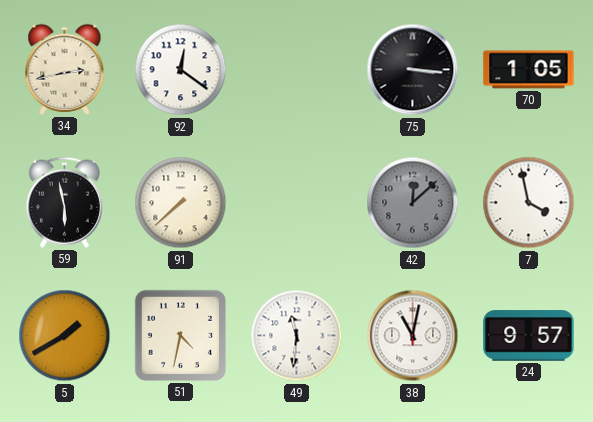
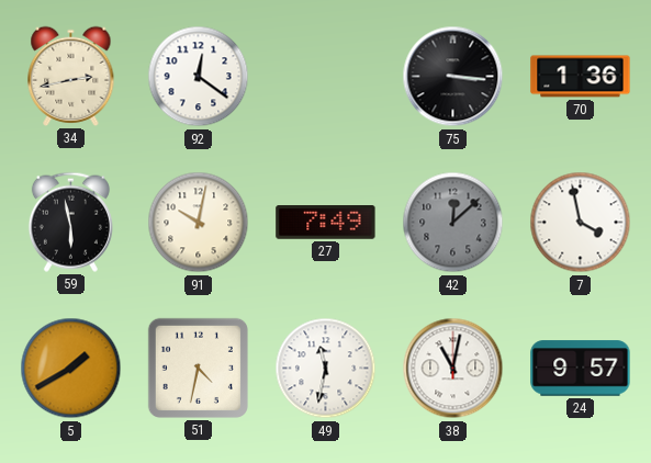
70: 1:05 -> 1:36
91: 7:38 -> 10:02
27: none -> 7:49
49: 11:31 -> 11:32
